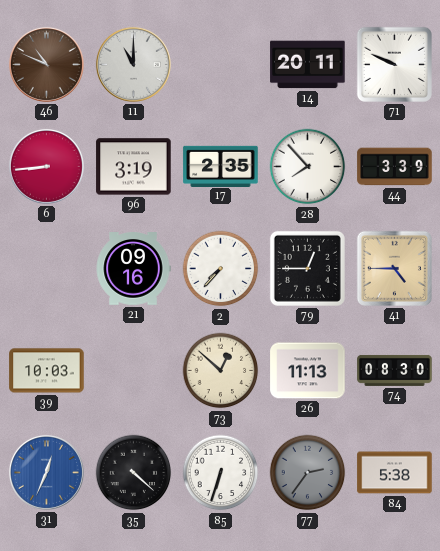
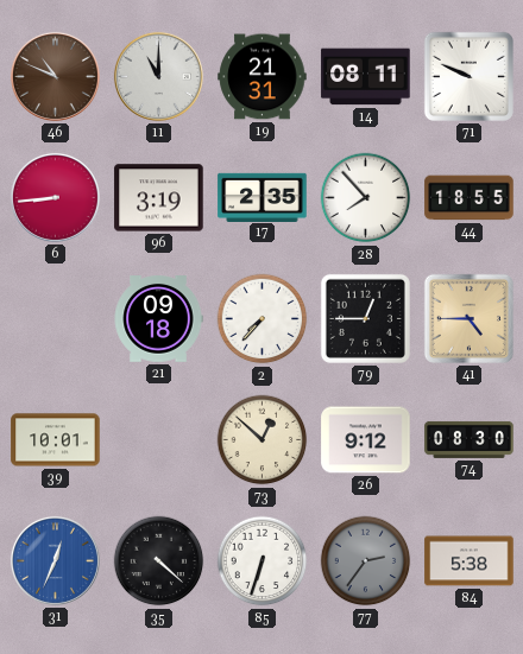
19: none -> 21:31
14: 20:11 -> 08:11
44: 3:39 -> 18:55
21: 09:16 -> 09:18
39: 10:03 -> 10:01
26: 11:13 -> 9:12
